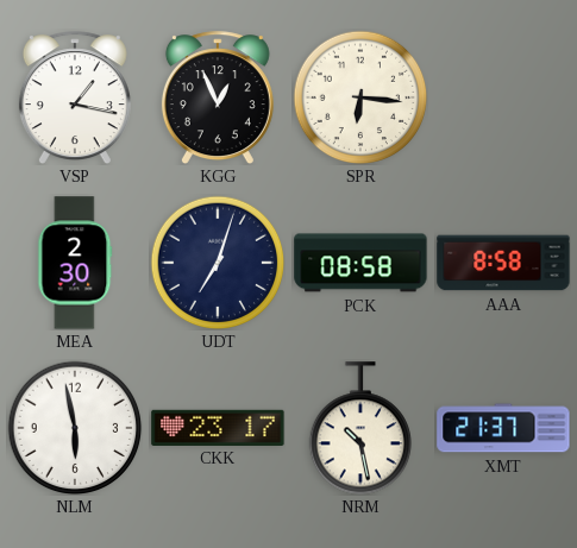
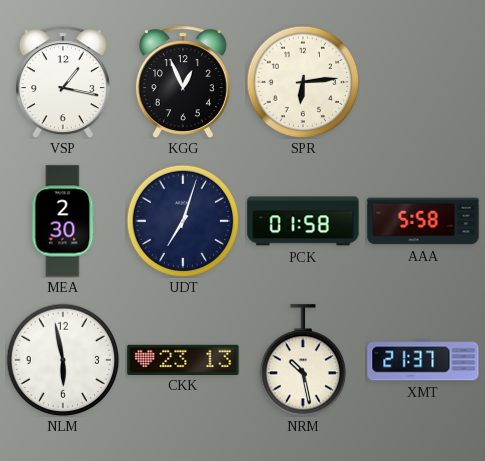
SPR: 6:16 -> 6:14
PCK: 08:58 -> 01:58
AAA: 8:58 -> 5:58
CKK: 23:17 -> 23:13
